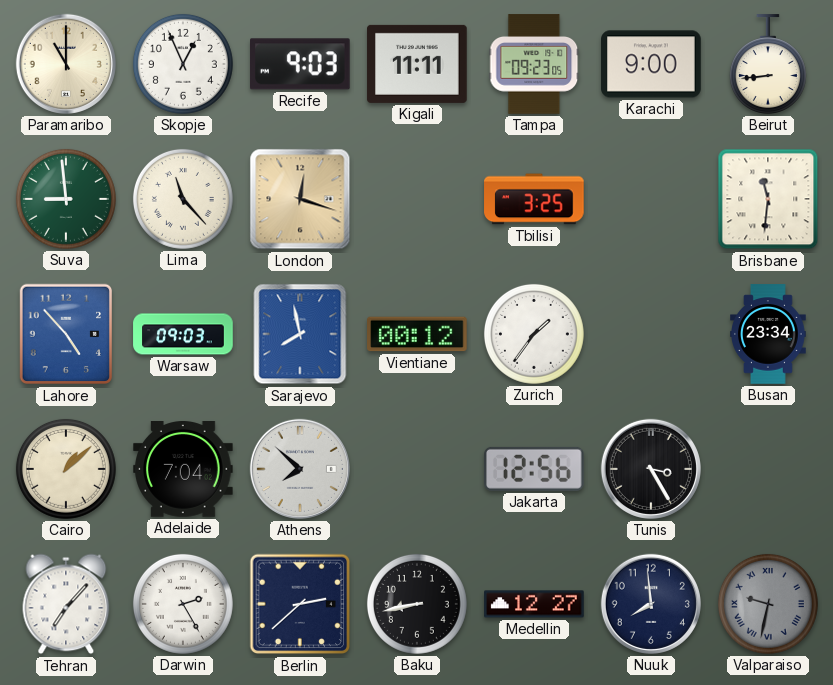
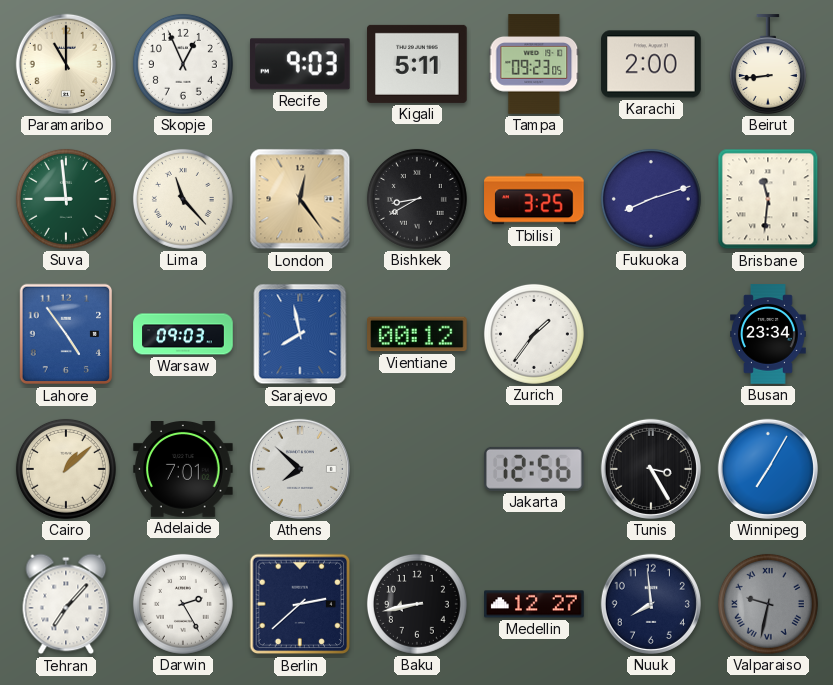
Kigali: 11:11 -> 5:11
Karachi: 9:00 -> 2:00
London: 12:18 -> 12:24
Bishkek: none -> 8:40
Fukuoka: none -> 8:12
Lahore: 4:53 -> 4:54
Adelaide: 7:04 -> 7:01
Winnipeg: none -> 7:05
